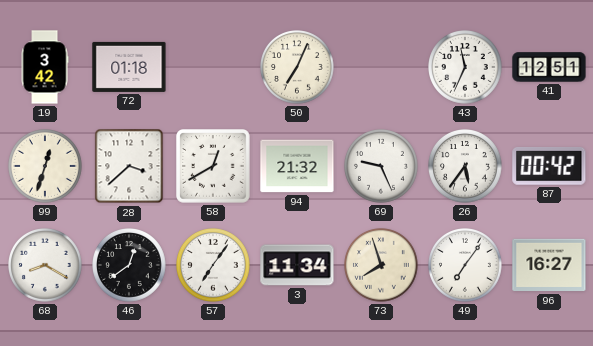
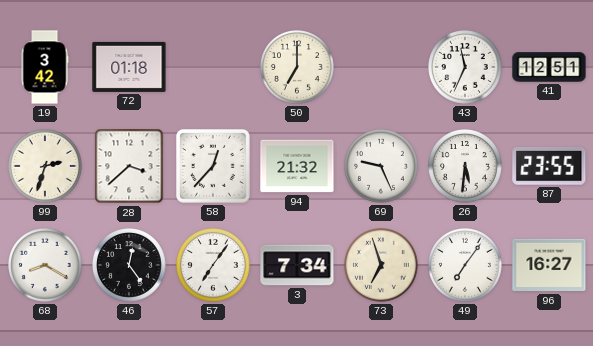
50: 7:04 -> 7:00
99: 12:33 -> 2:33
58: 12:40 -> 12:37
26: 5:36 -> 5:31
87: 00:42 -> 23:55
46: 12:39 -> 12:24
3: 11:34 -> 7:34
73: 7:57 -> 6:57
